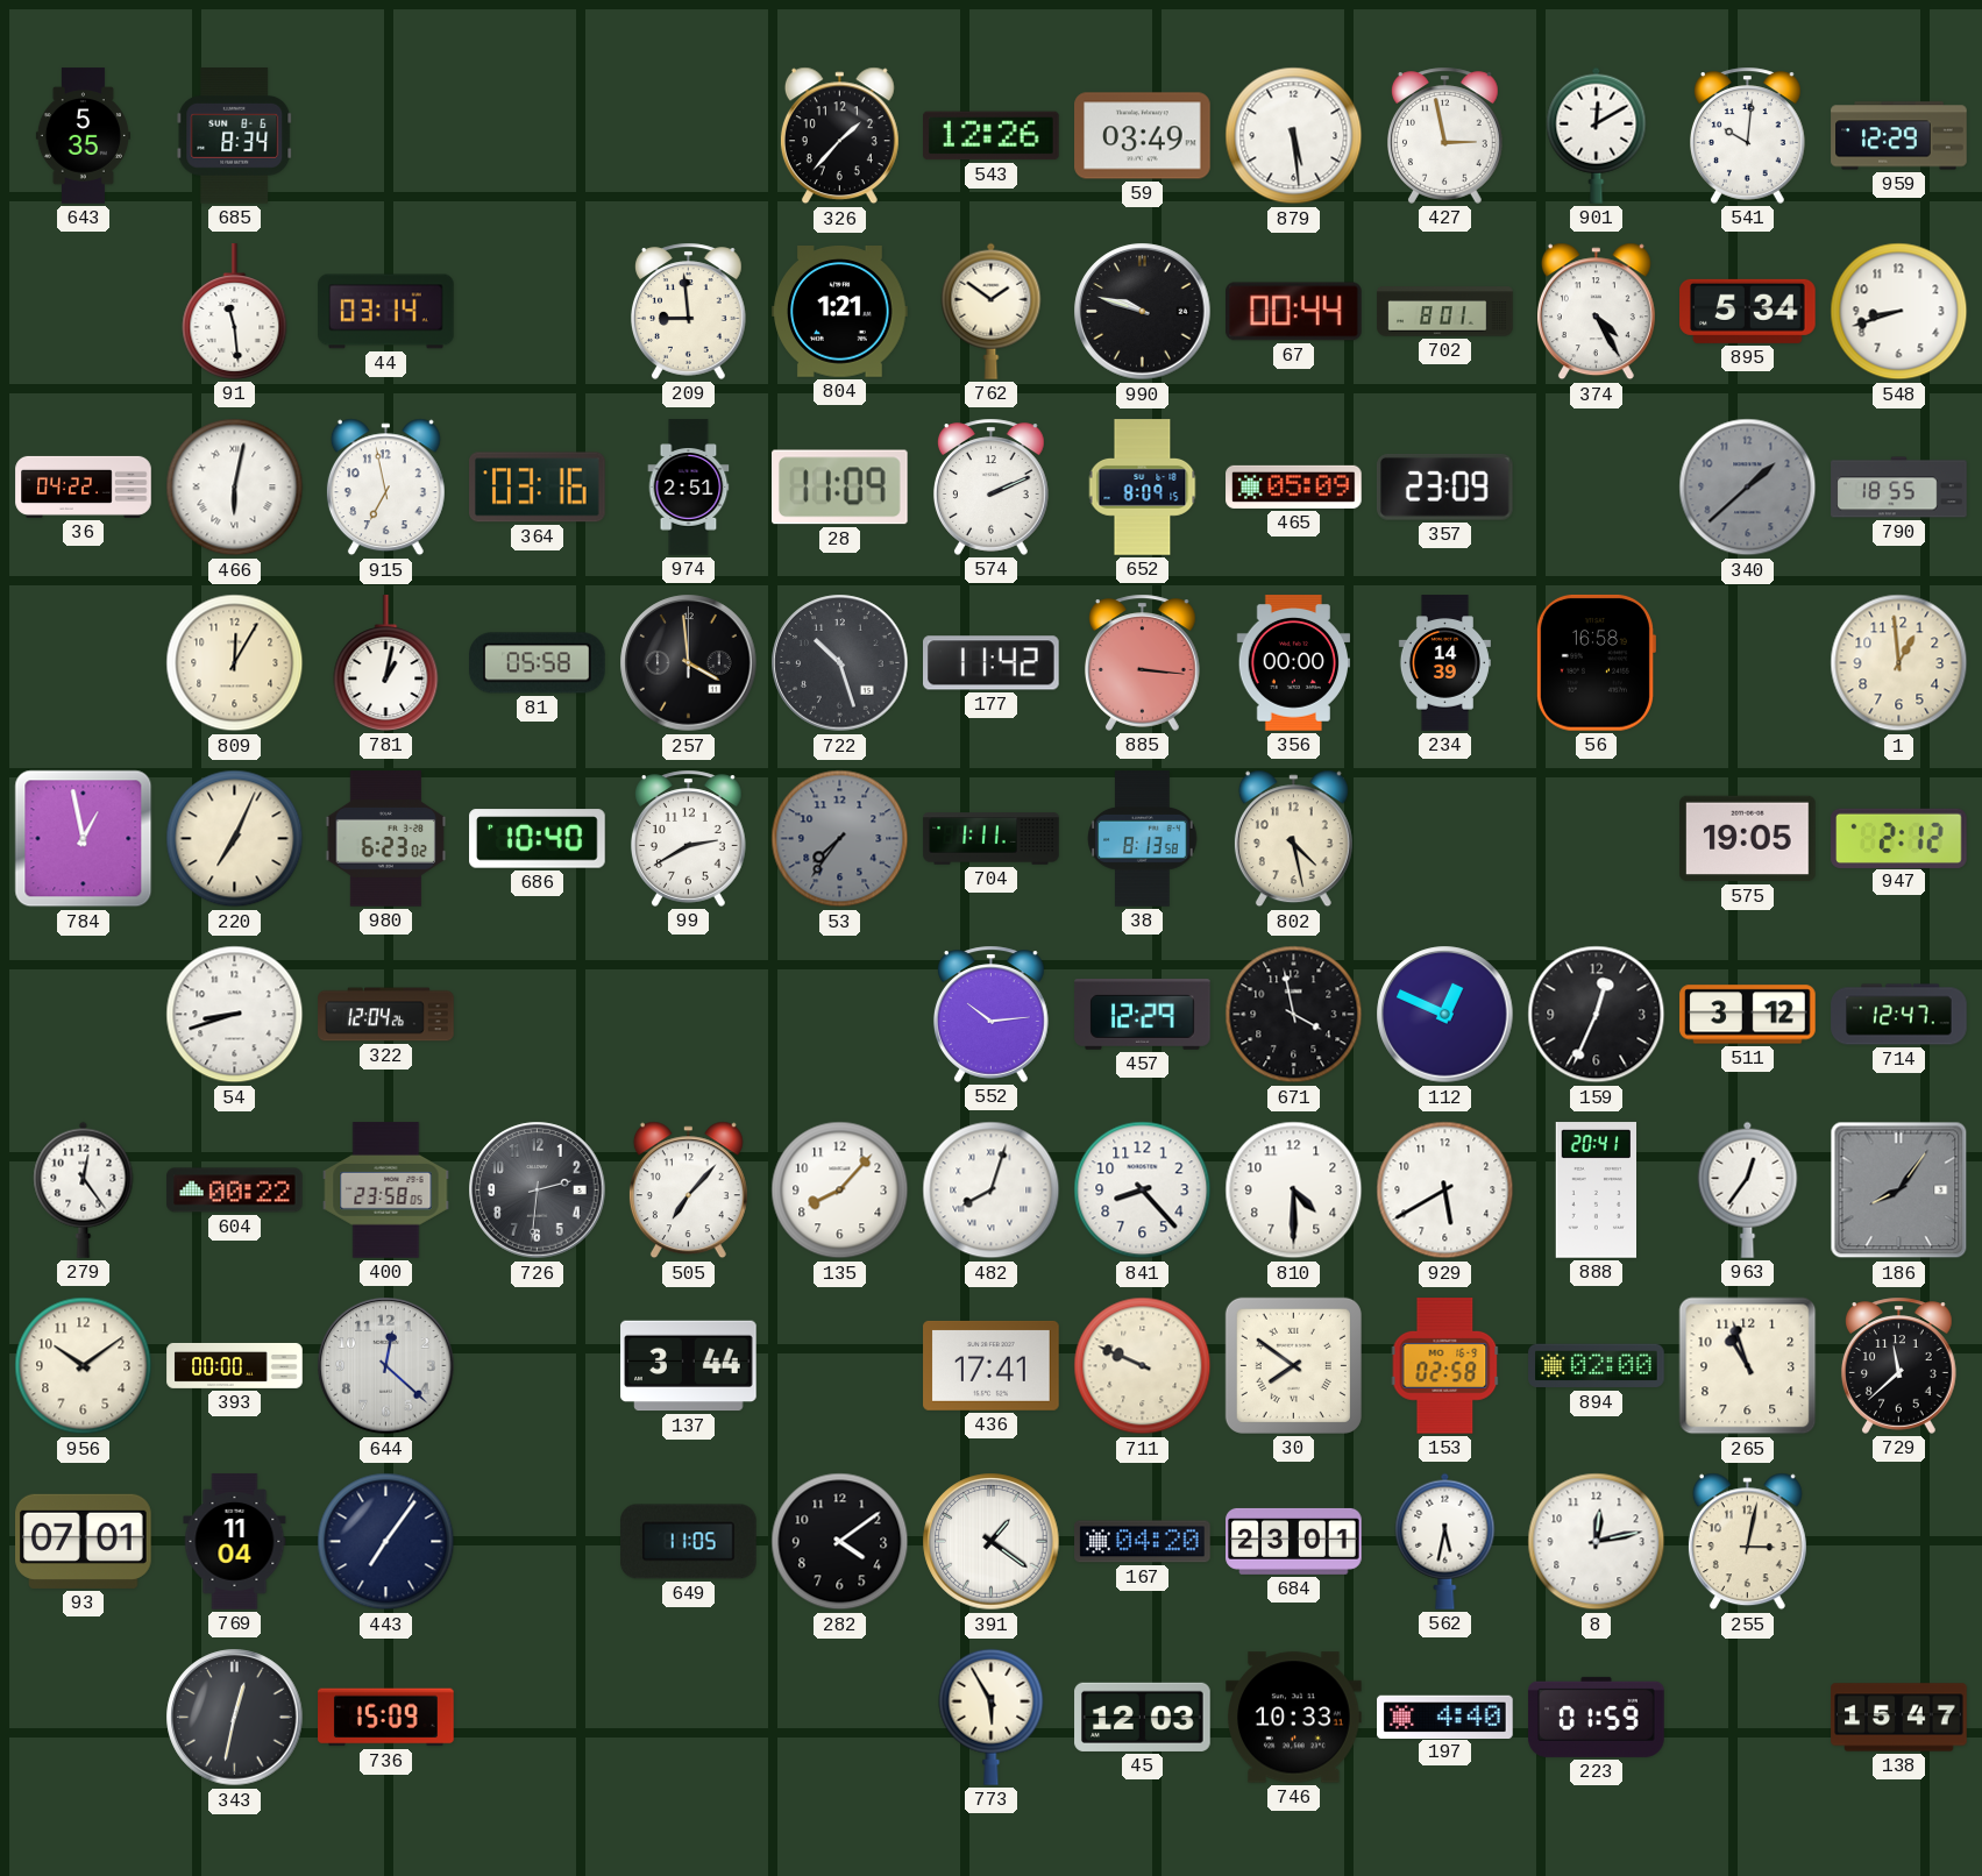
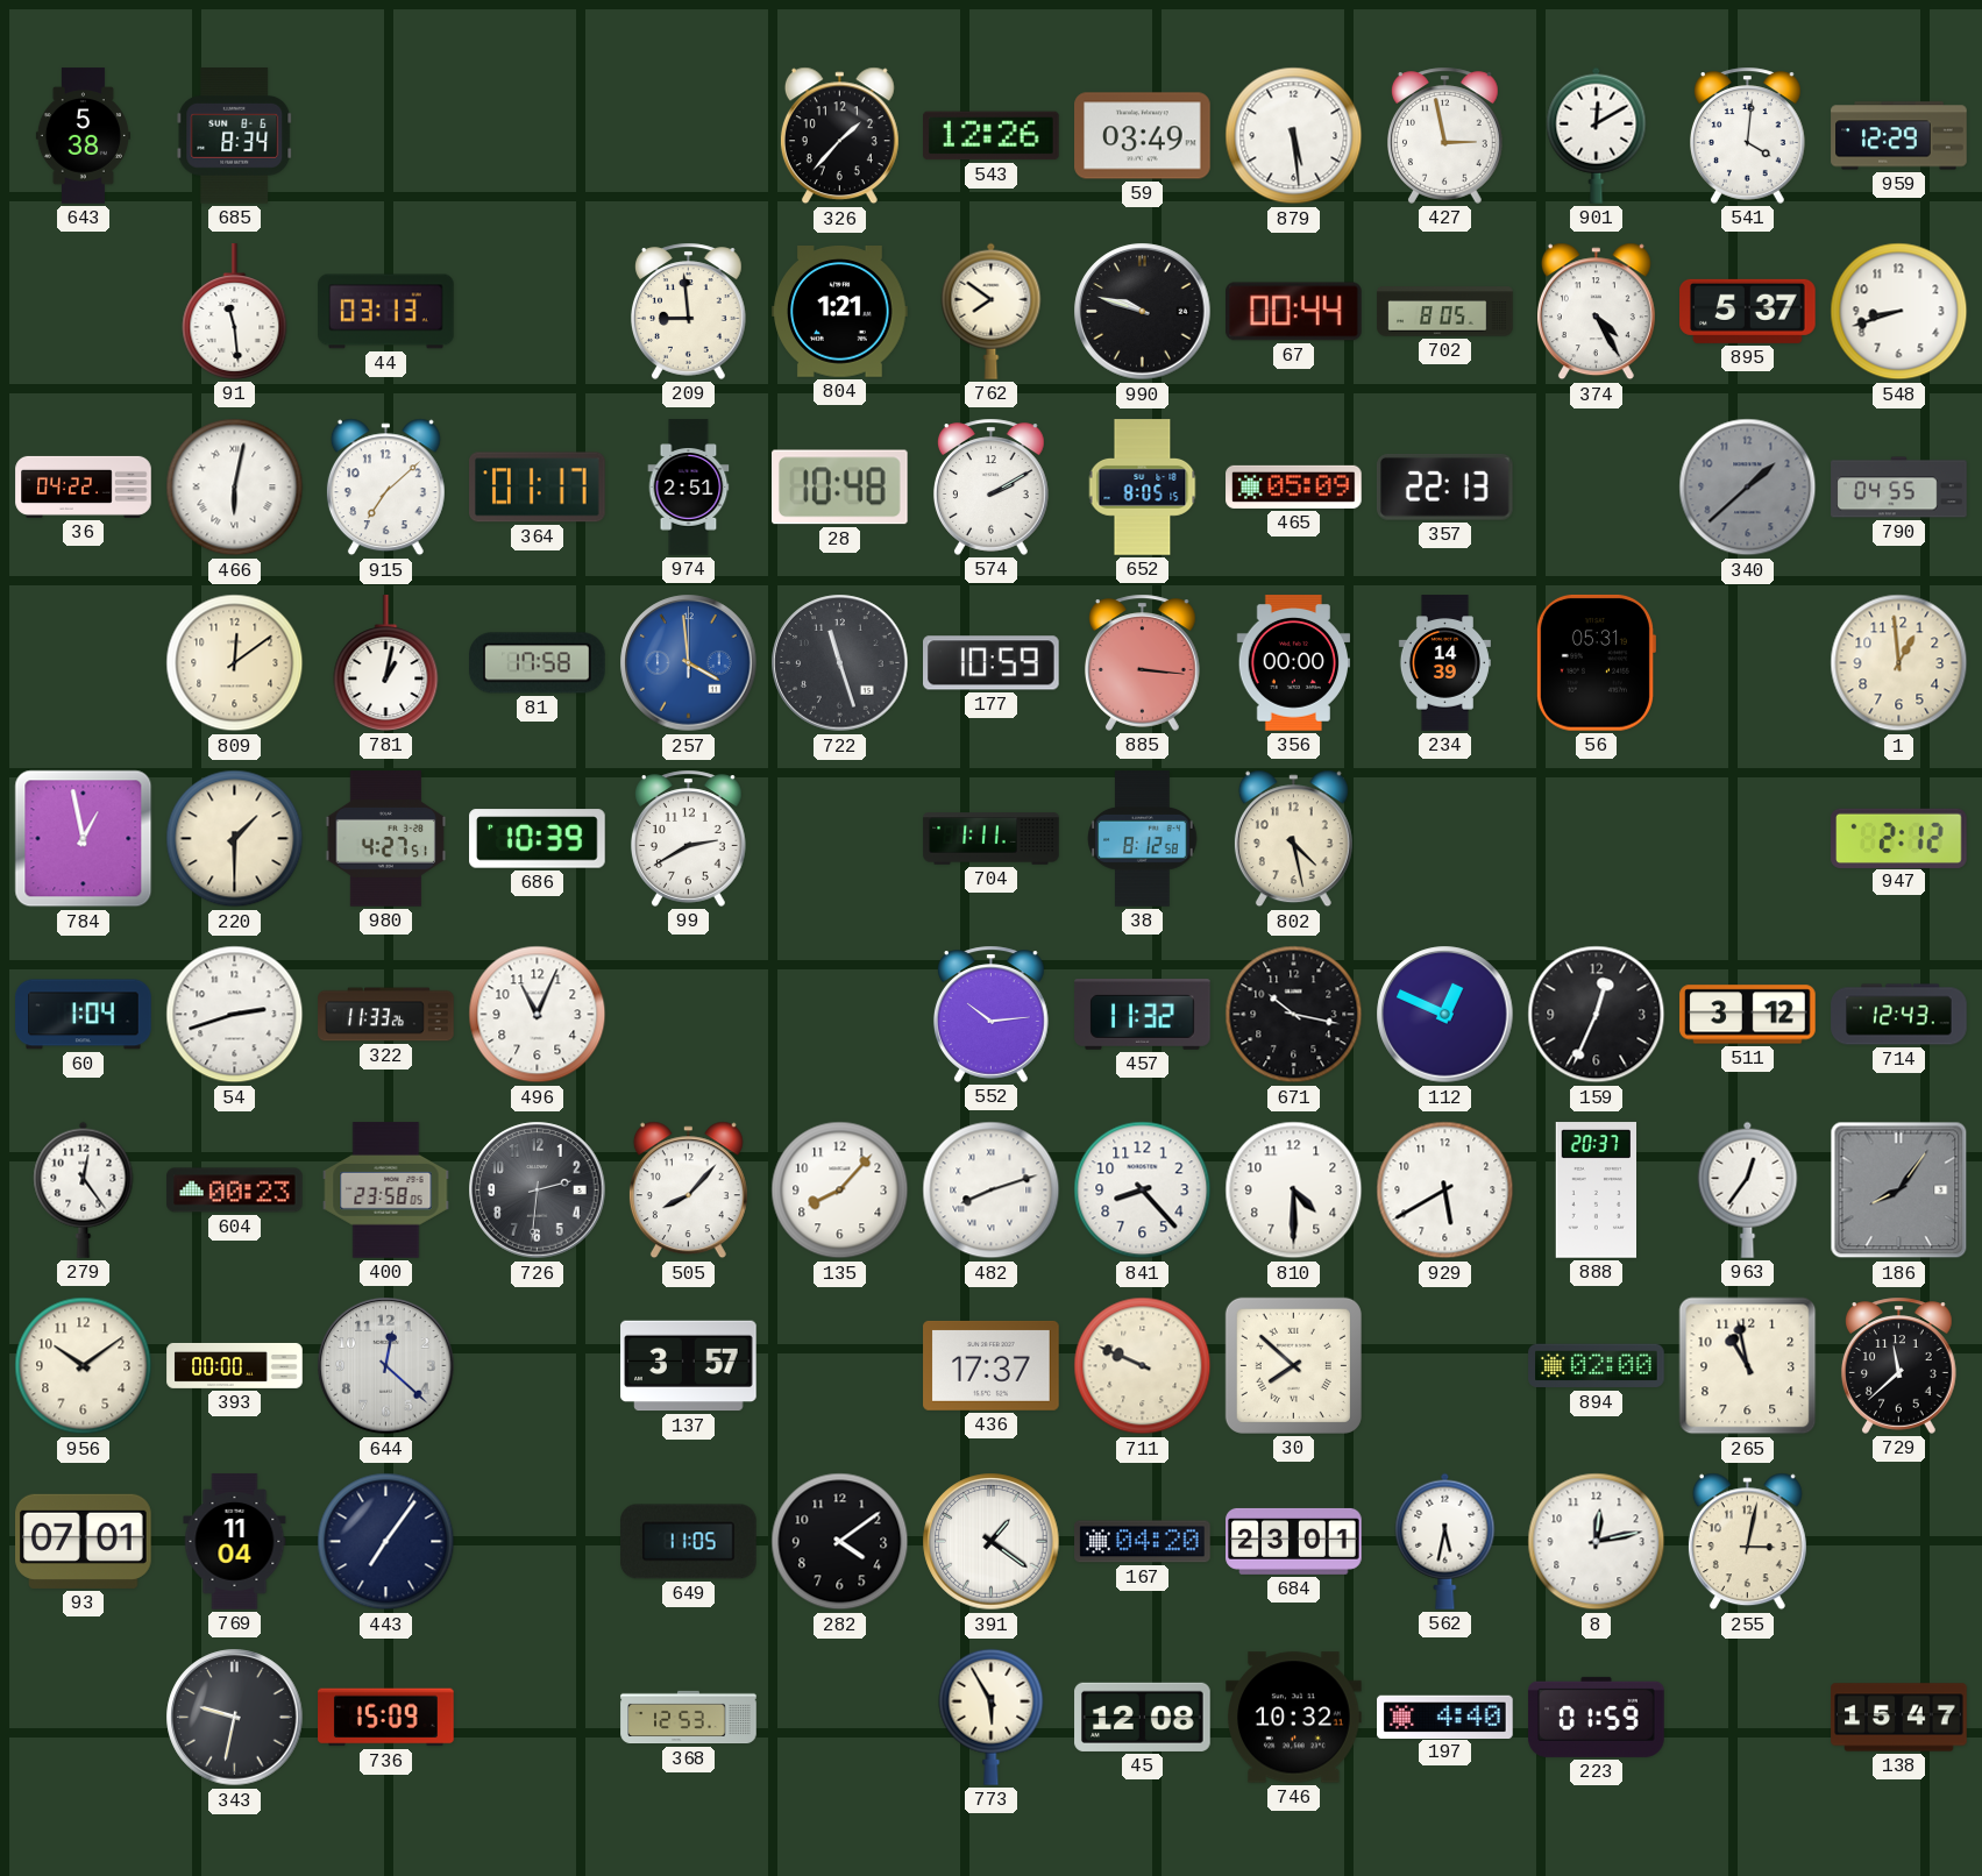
643: 5:35 -> 5:38
541: 10:01 -> 4:01
44: 03:14 -> 03:13
762: 1:51 -> 7:51
702: 8:01 -> 8:05
895: 5:34 -> 5:37
915: 6:58 -> 7:08
364: 03:16 -> 01:17
28: 11:09 -> 10:48
574: 2:11 -> 2:10
652: 8:09 -> 8:05
357: 23:09 -> 22:13
790: 18:55 -> 04:55
809: 12:05 -> 12:09
81: 05:58 -> 17:58
257 dial: black -> blue
722: 10:27 -> 11:27
177: 11:42 -> 10:59
56: 16:58 -> 05:31
220: 7:04 -> 1:30
980: 6:23 -> 4:27
686: 10:40 -> 10:39
53: 7:36 -> none
38: 8:13 -> 8:12
575: 19:05 -> none
60: none -> 1:04
54: 8:42 -> 2:42
322: 12:04 -> 11:33
496: none -> 11:04
457: 12:29 -> 11:32
671: 3:58 -> 10:17
714: 12:47 -> 12:43
604: 00:22 -> 00:23
505: 7:07 -> 8:07
482: 8:03 -> 8:12
888: 20:41 -> 20:37
137: 3:44 -> 3:57
436: 17:41 -> 17:37
30: 7:51 -> 7:52
153: 02:58 -> none
265: 10:57 -> 10:58
343: 12:32 -> 9:32
368: none -> 12:53
45: 12:03 -> 12:08
746: 10:33 -> 10:32
